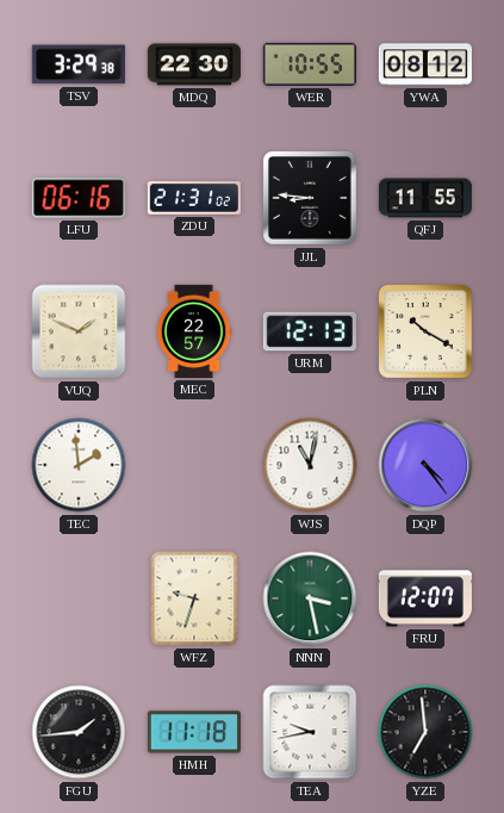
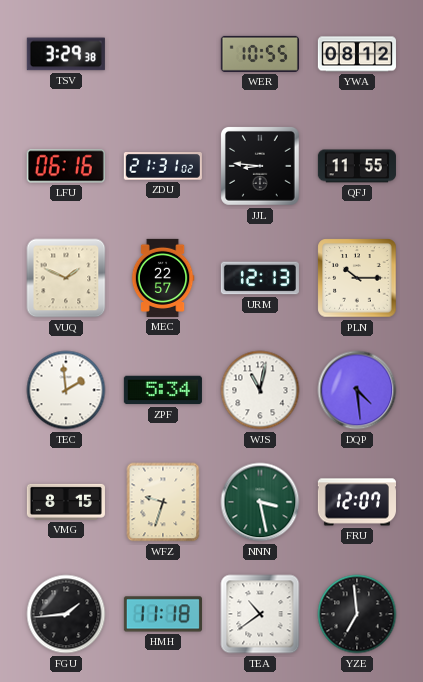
MDQ: 22:30 -> none
PLN: 10:20 -> 10:15
ZPF: none -> 5:34
DQP: 4:24 -> 4:29
VMG: none -> 8:15
TEA: 9:43 -> 10:39
